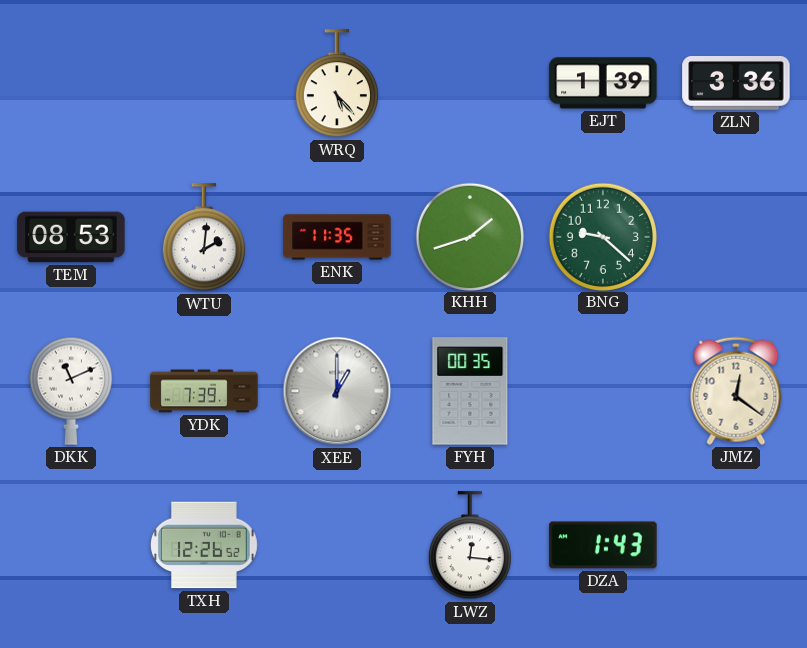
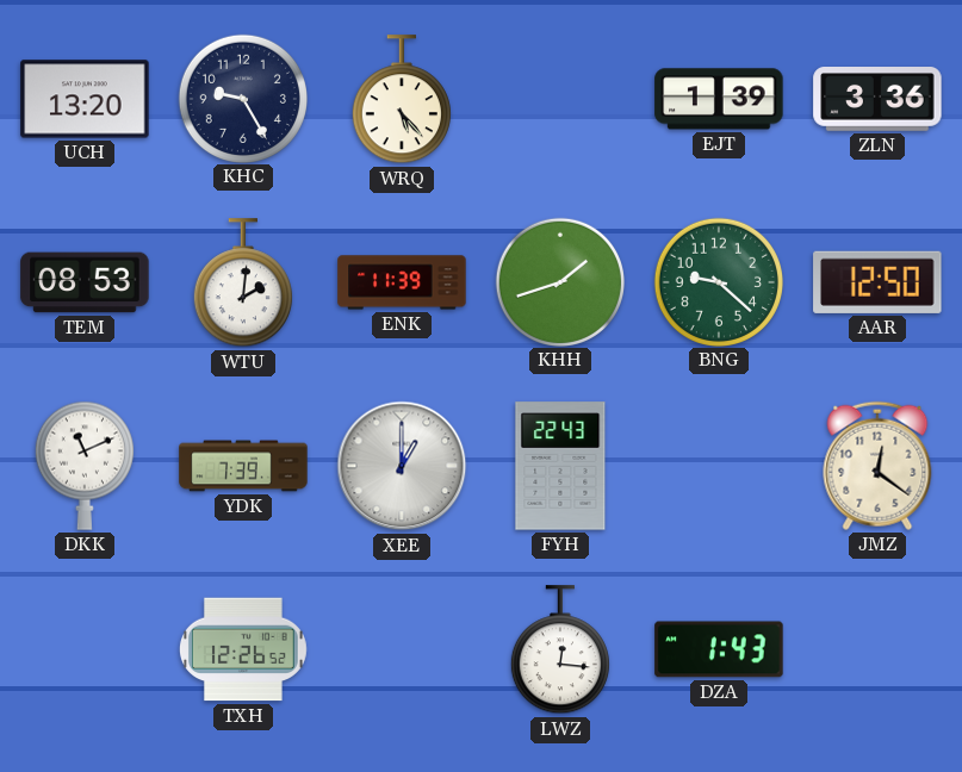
UCH: none -> 13:20
KHC: none -> 9:25
ENK: 11:35 -> 11:39
AAR: none -> 12:50
FYH: 00:35 -> 22:43
